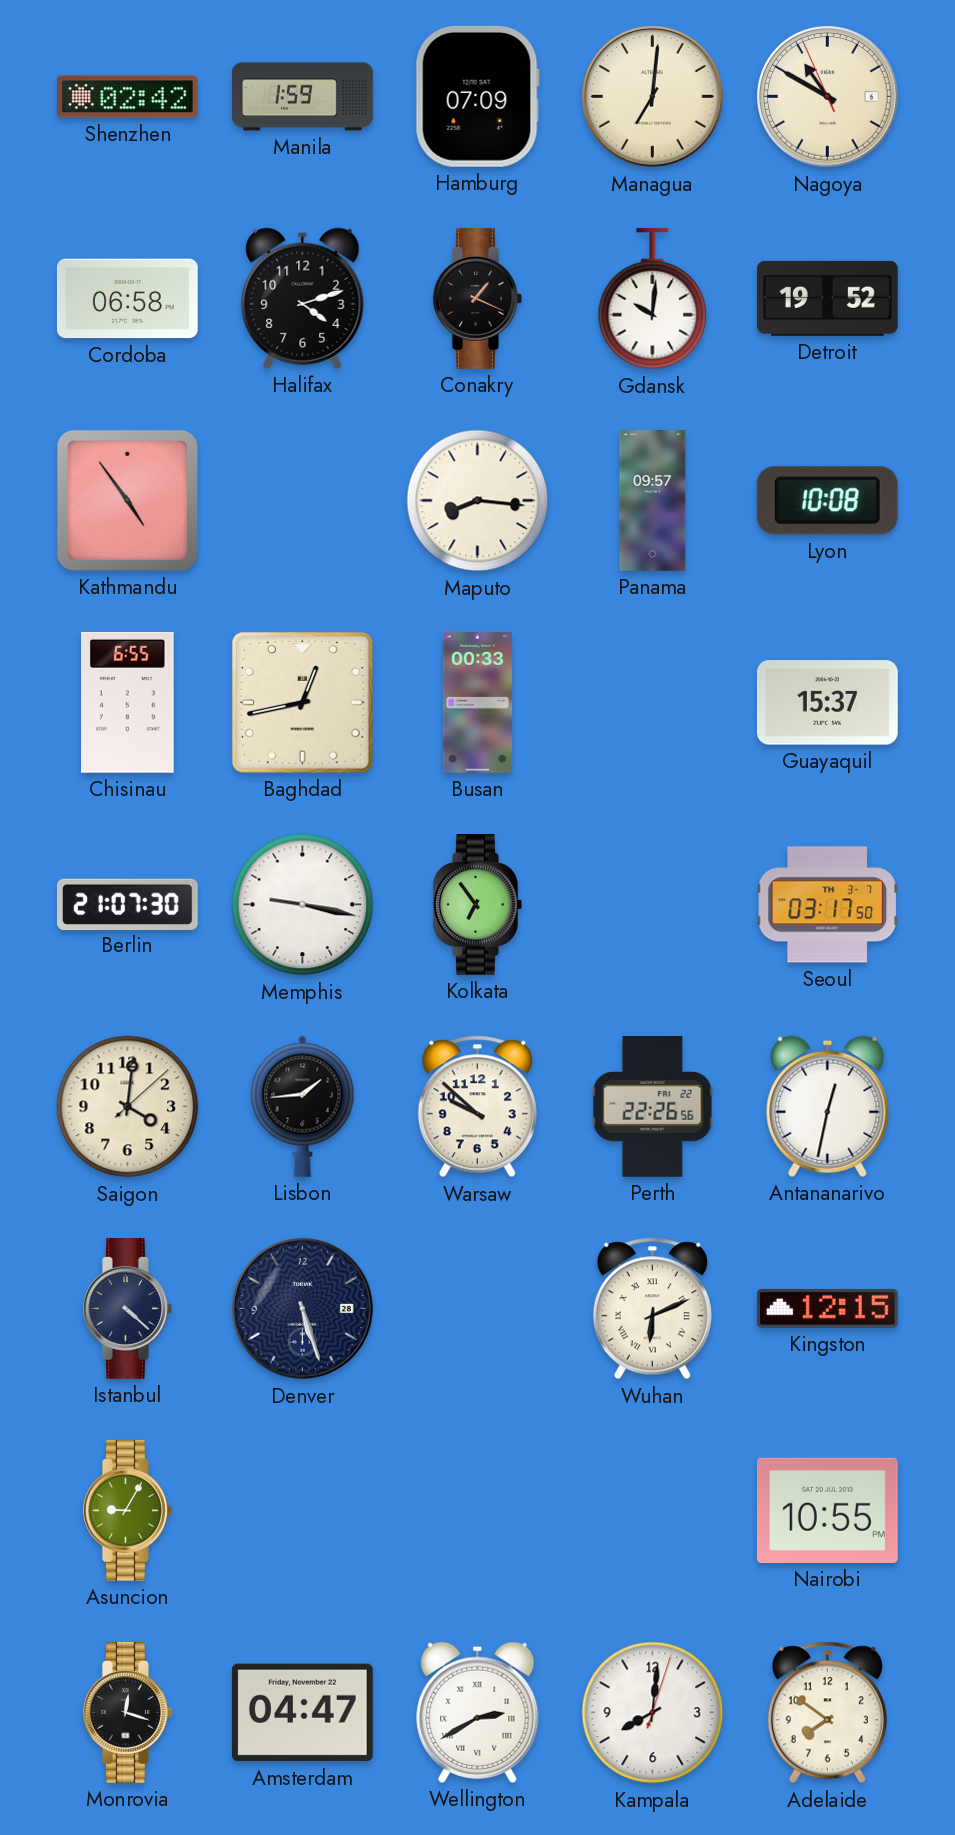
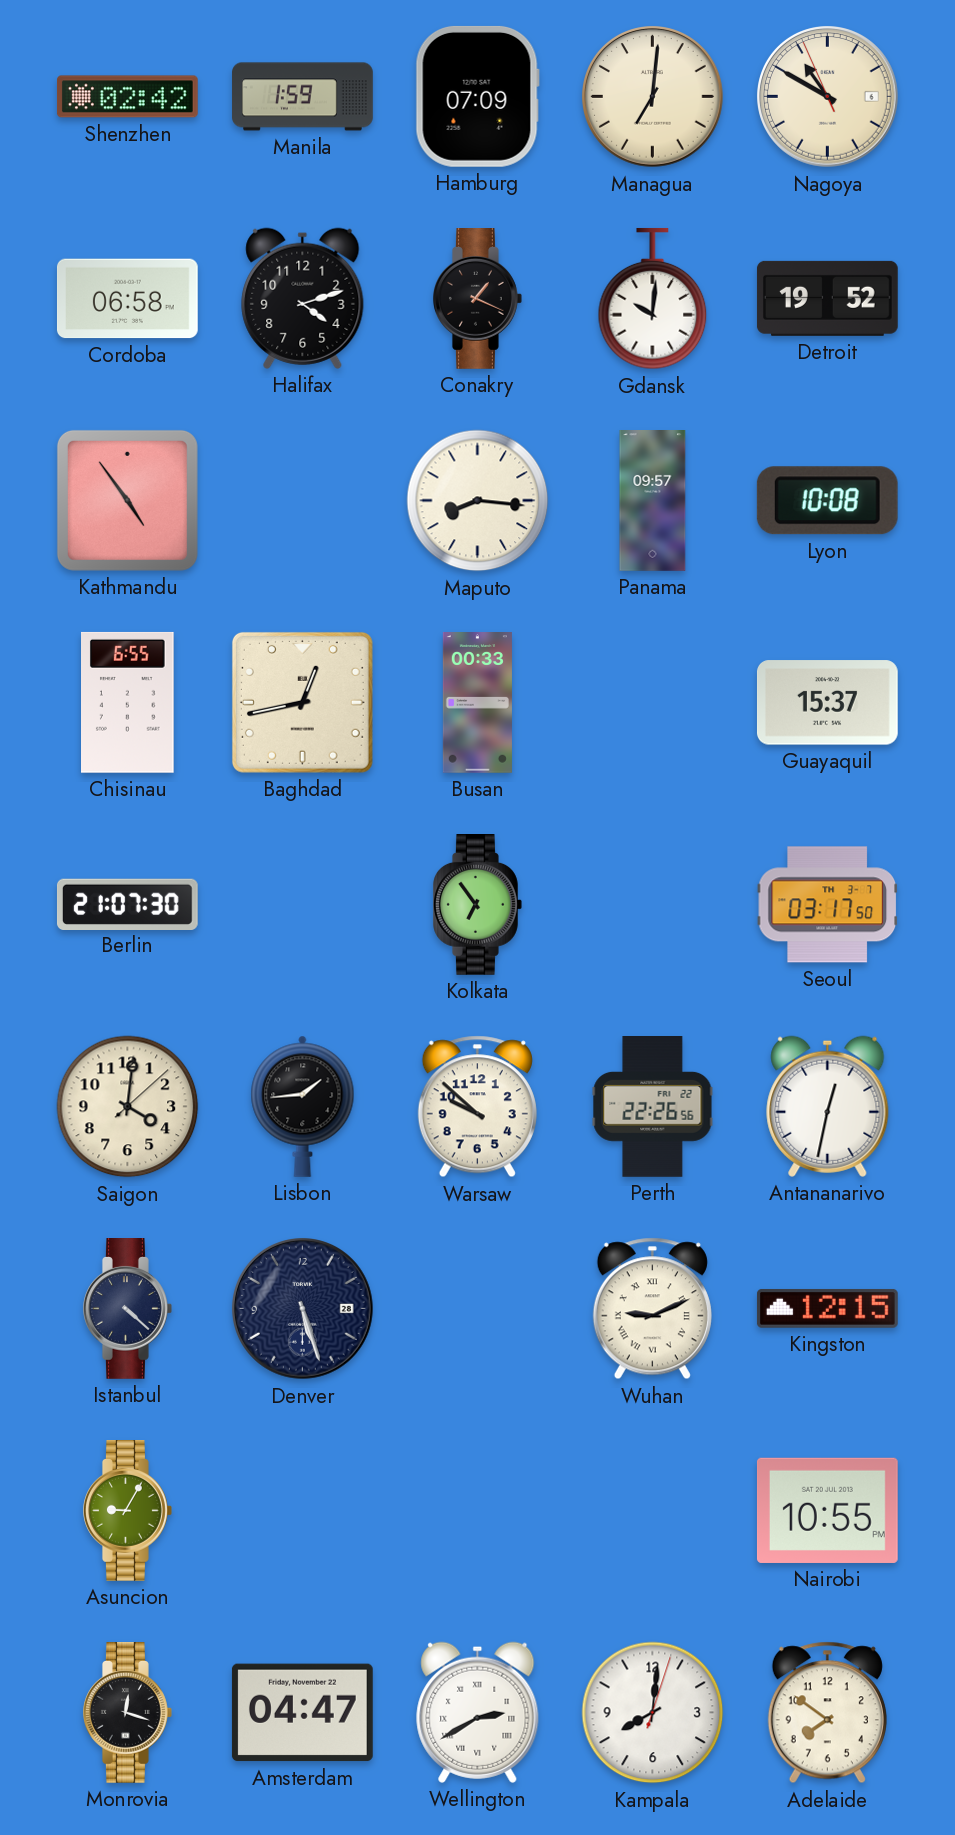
Memphis: 9:17 -> none
Wuhan: 6:11 -> 9:11
